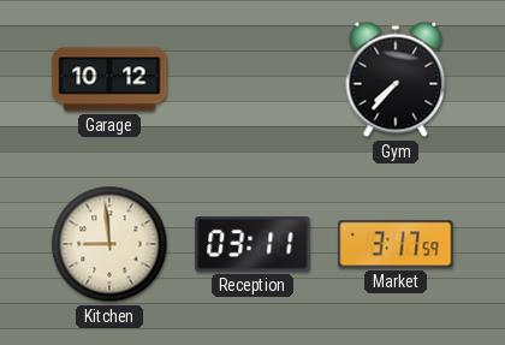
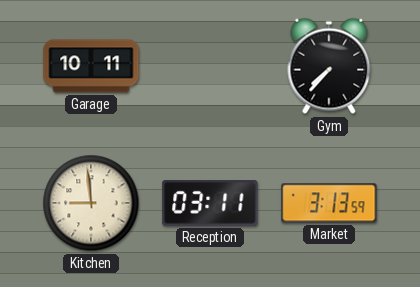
Garage: 10:12 -> 10:11
Market: 3:17 -> 3:13
